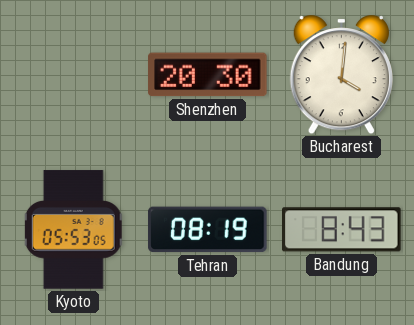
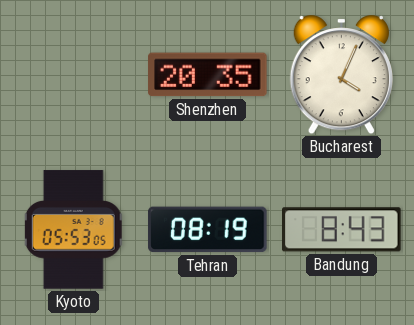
Shenzhen: 20:30 -> 20:35
Bucharest: 4:01 -> 4:04
